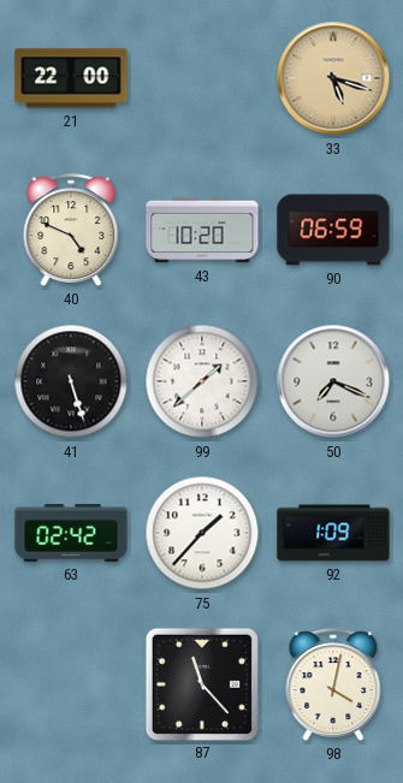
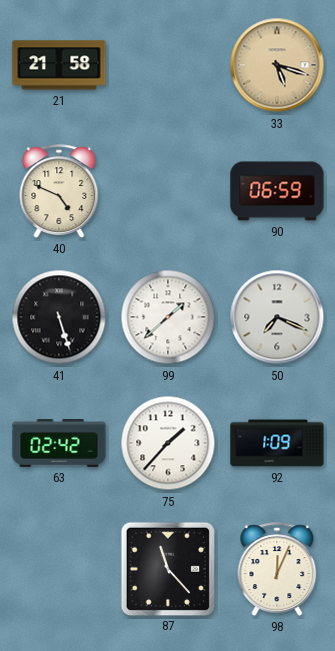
21: 22:00 -> 21:58
43: 10:20 -> none
98: 4:02 -> 12:04
